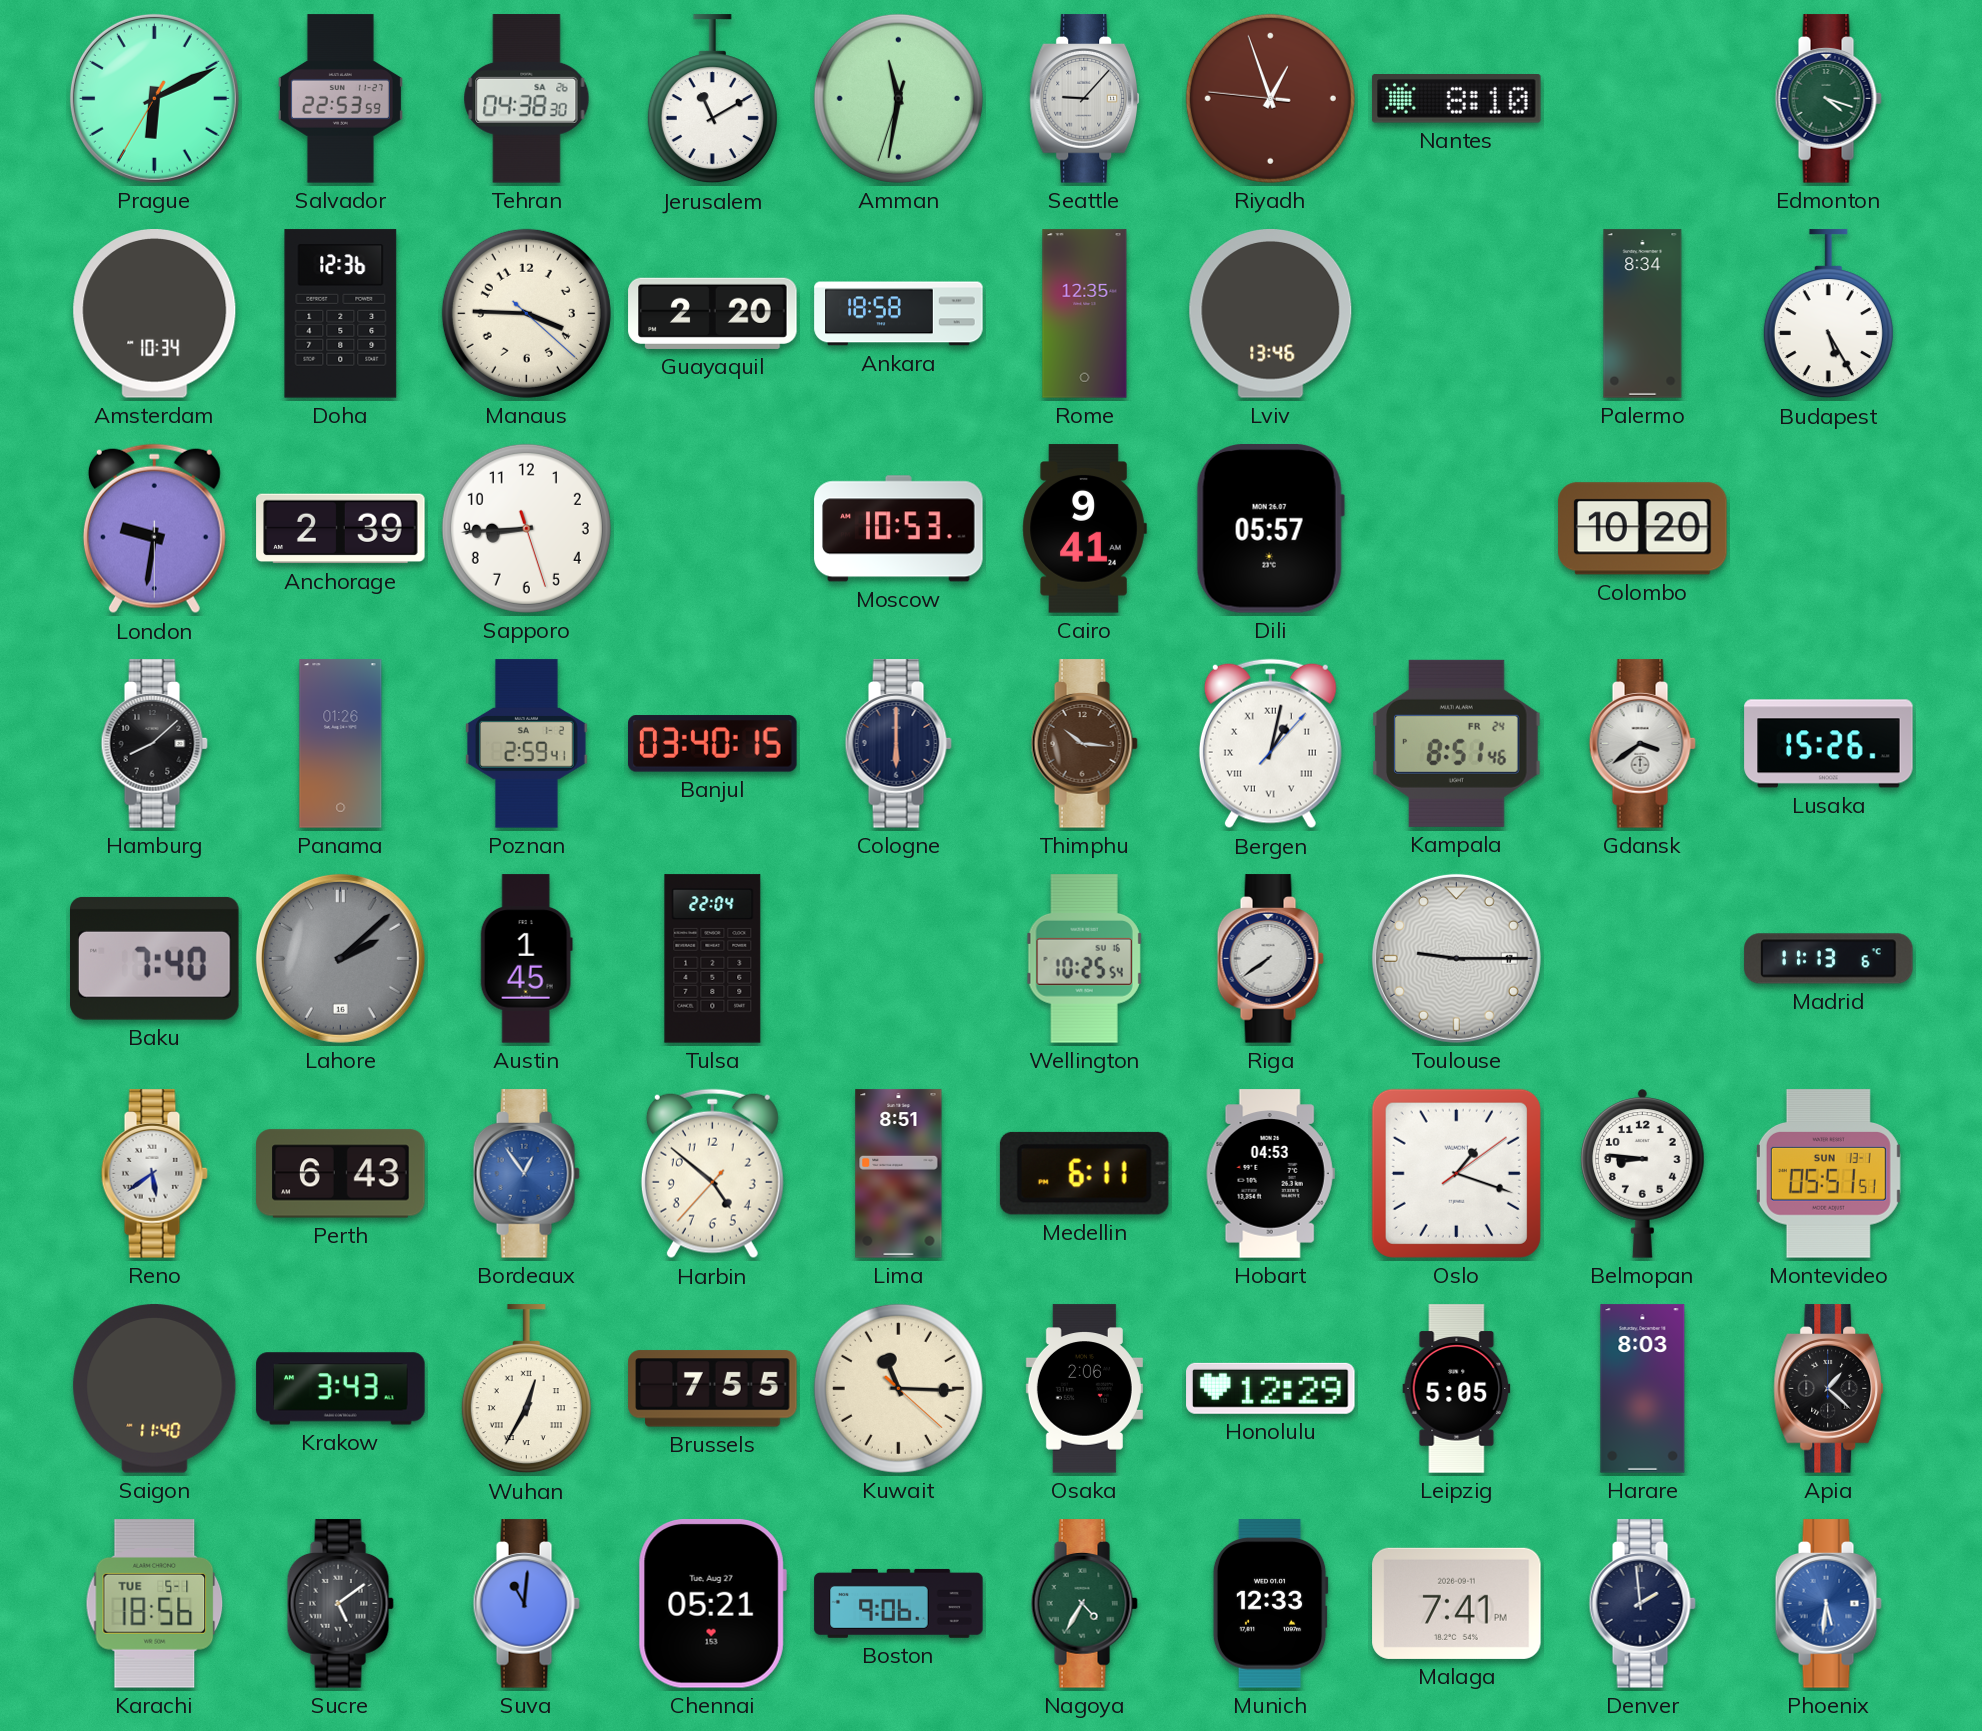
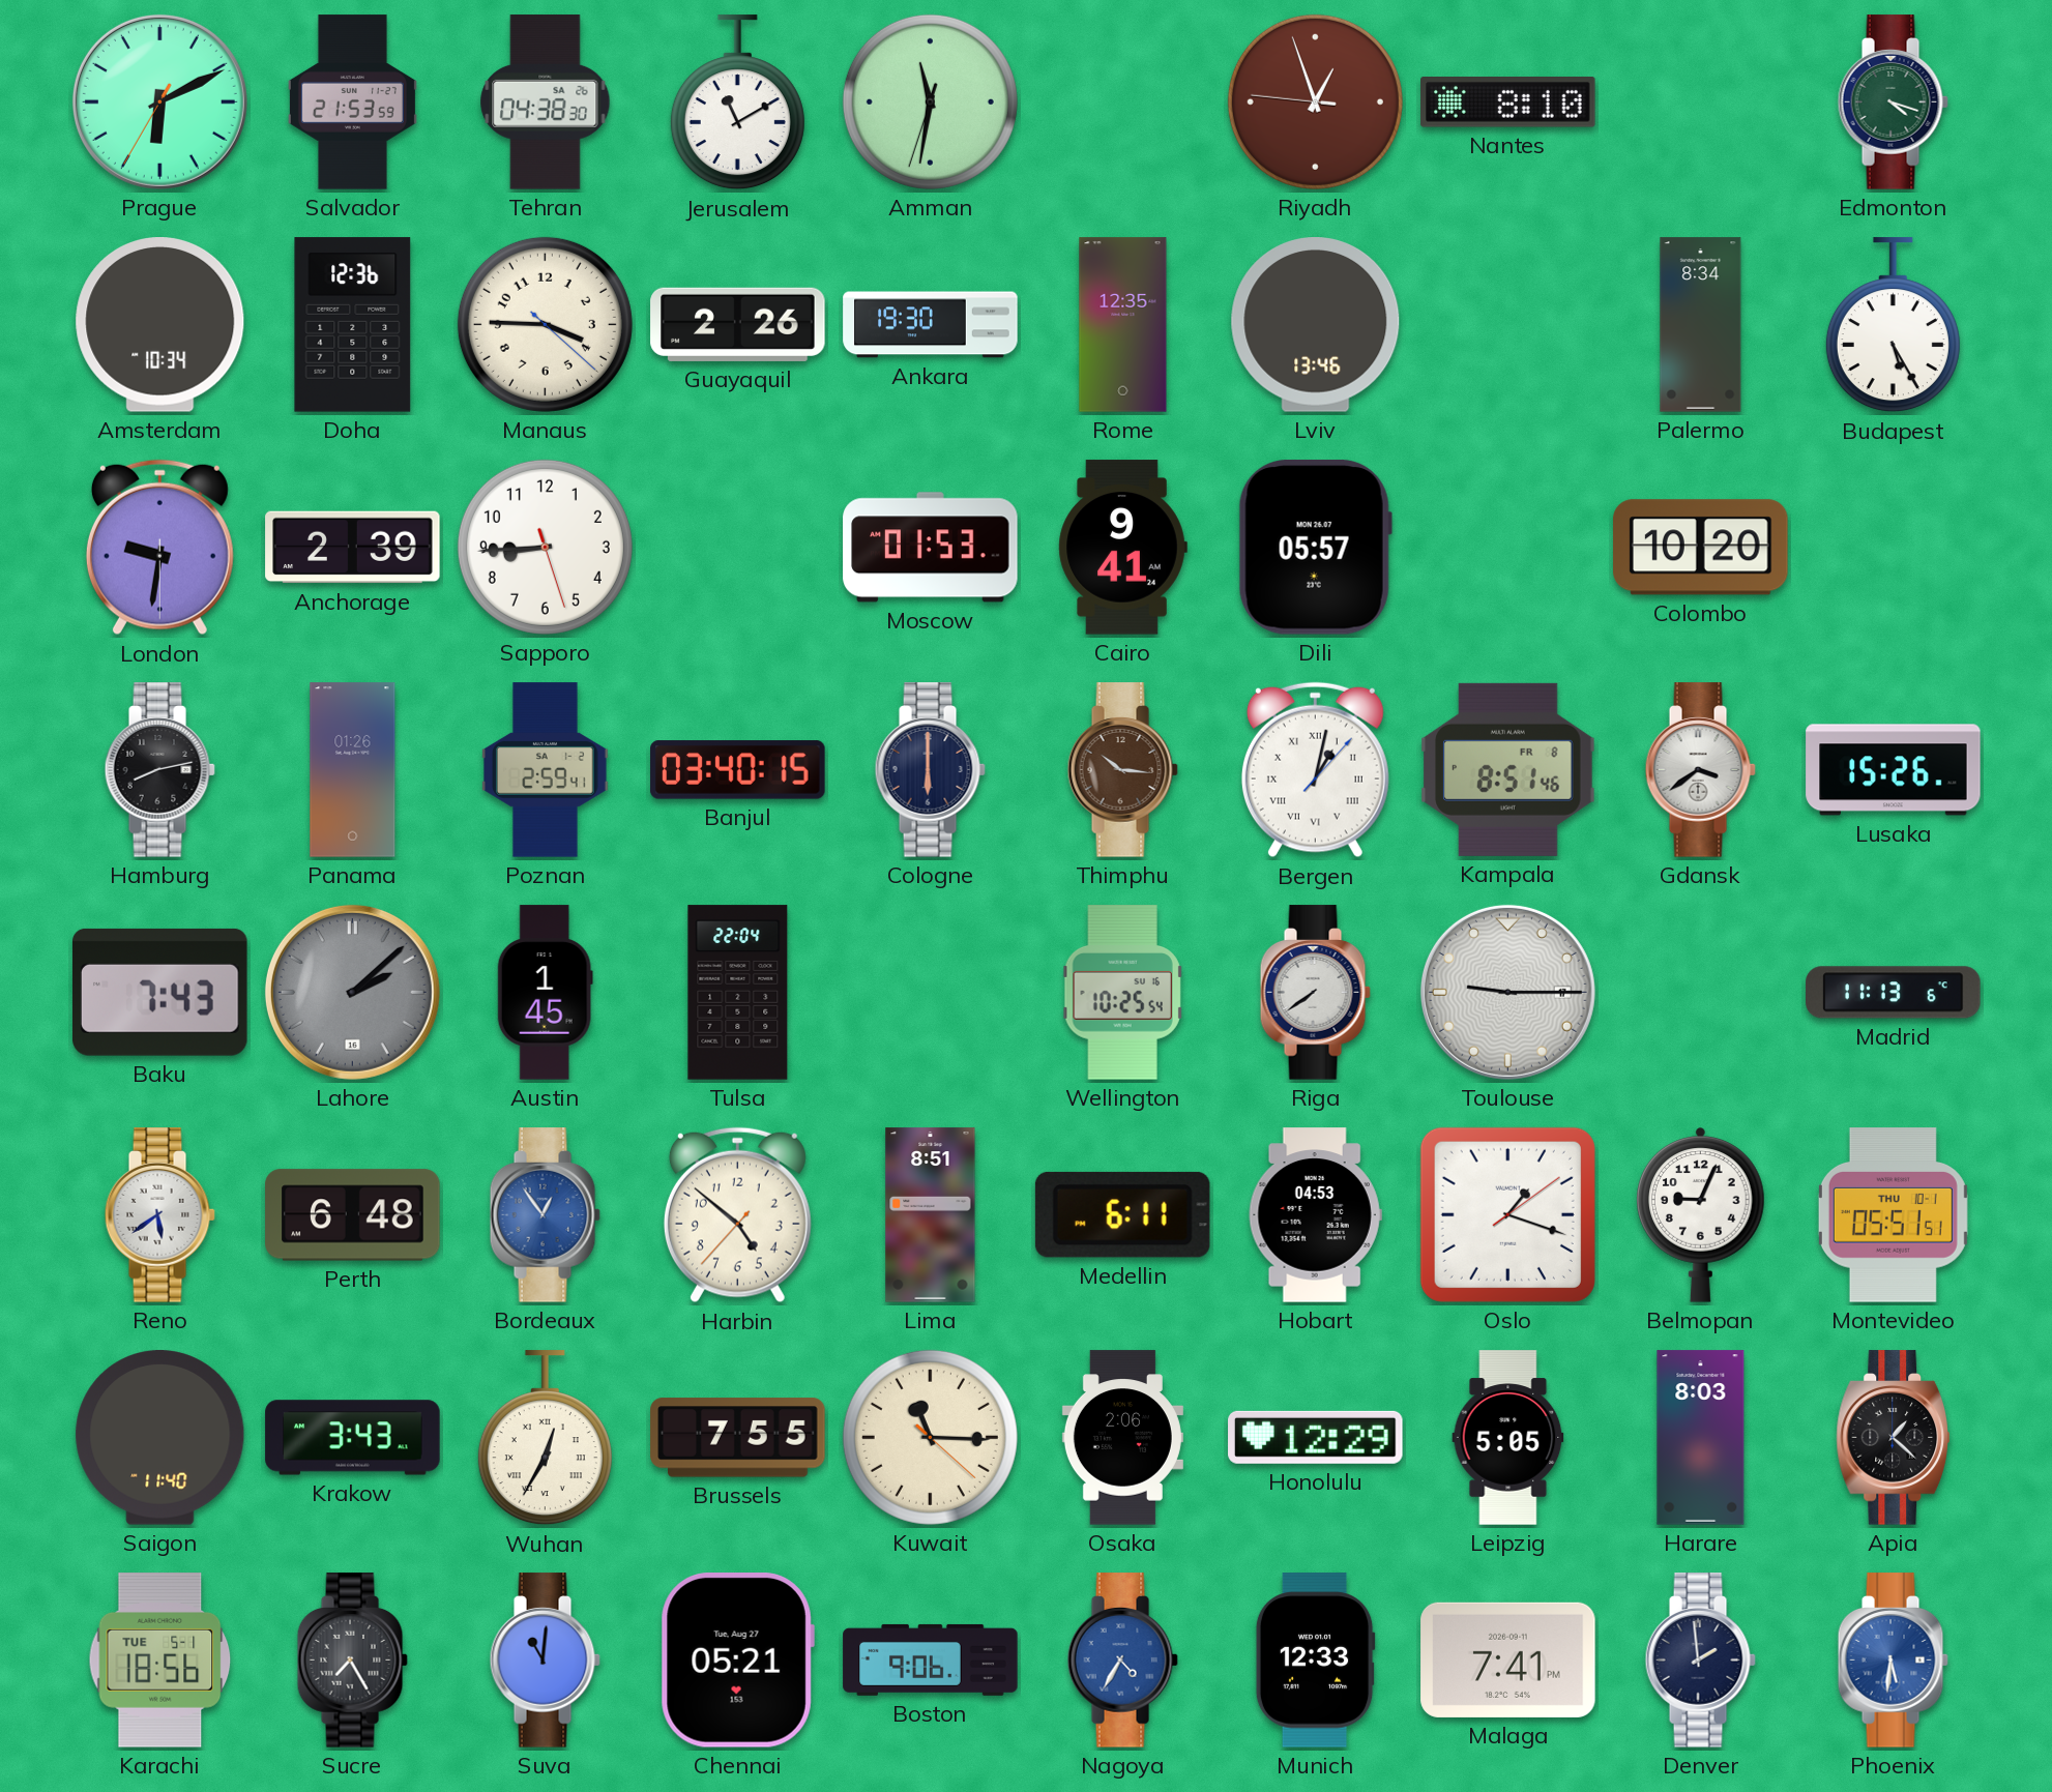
Salvador: 22:53 -> 21:53
Seattle: 9:07 -> none
Guayaquil: 2:20 -> 2:26
Ankara: 18:58 -> 19:30
Moscow: 10:53 -> 01:53
Hamburg: 8:08 -> 8:13
Kampala date: FR 24 -> FR 8
Baku: 7:40 -> 7:43
Perth: 6:43 -> 6:48
Belmopan: 8:46 -> 9:04
Montevideo date: SUN 13-1 -> THU 10-1
Sucre: 5:09 -> 7:25
Nagoya dial: green -> blue
